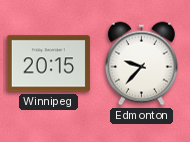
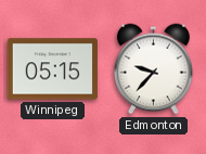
Winnipeg: 20:15 -> 05:15
